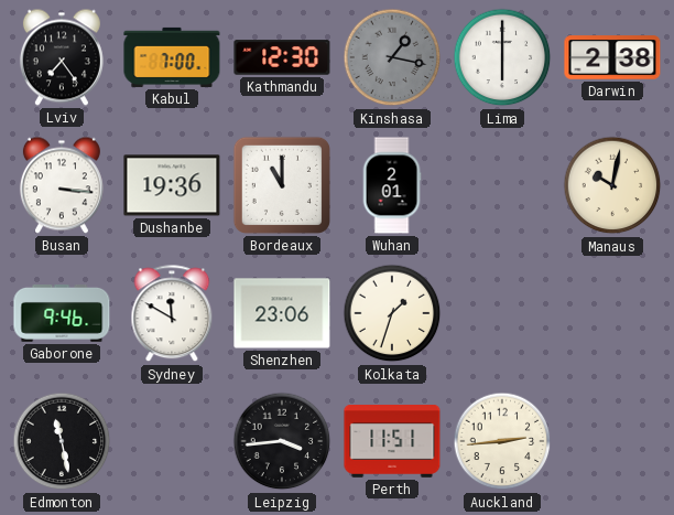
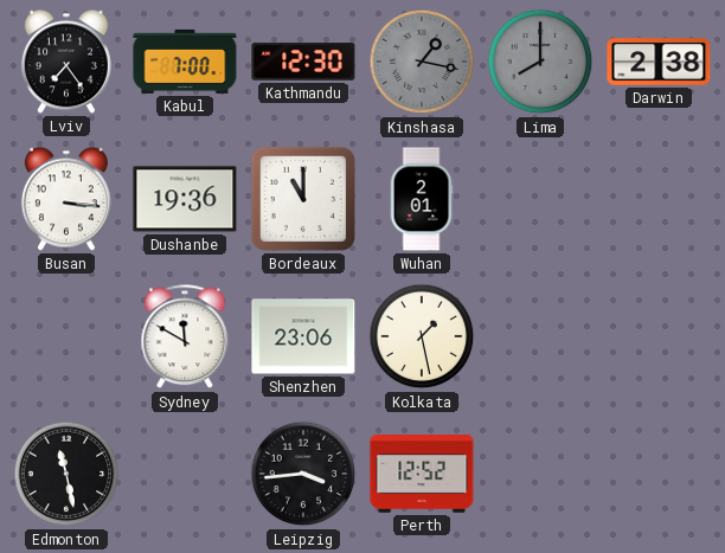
Lima: 6:00 -> 8:00
Lima dial: white -> grey
Manaus: 10:02 -> none
Gaborone: 9:46 -> none
Kolkata: 1:33 -> 1:28
Perth: 11:51 -> 12:52
Auckland: 2:44 -> none
